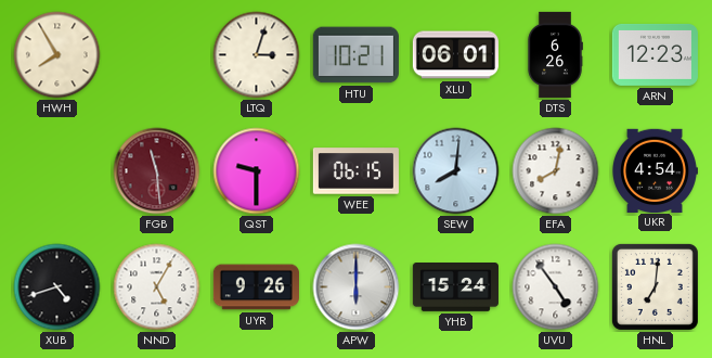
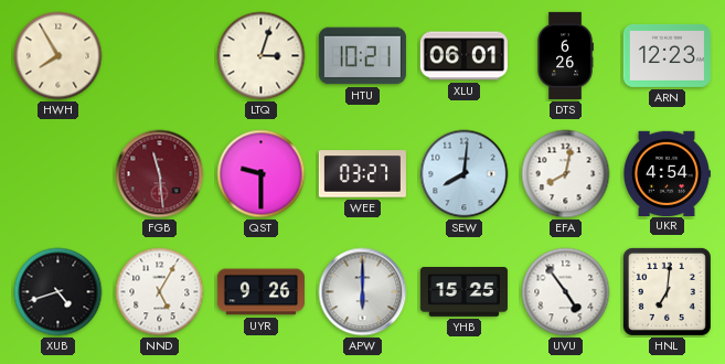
WEE: 06:15 -> 03:27
YHB: 15:24 -> 15:25
